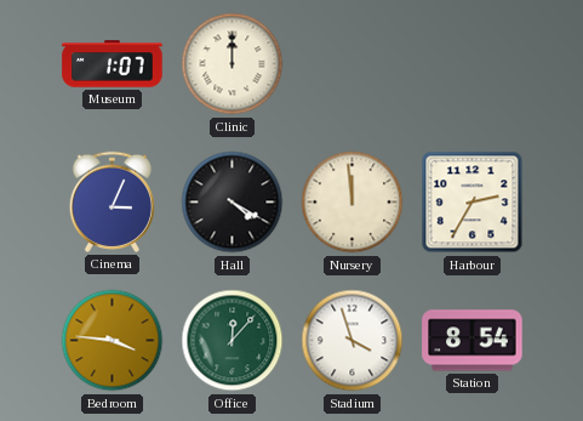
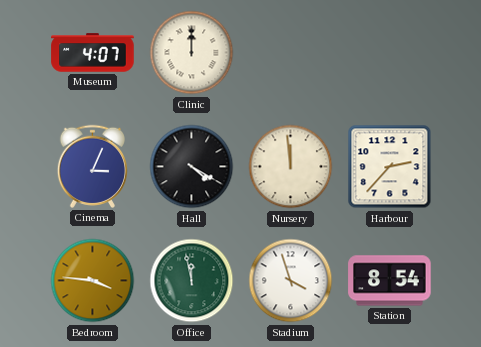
Museum: 1:07 -> 4:07
Harbour: 2:35 -> 2:37
Office: 12:07 -> 11:58
